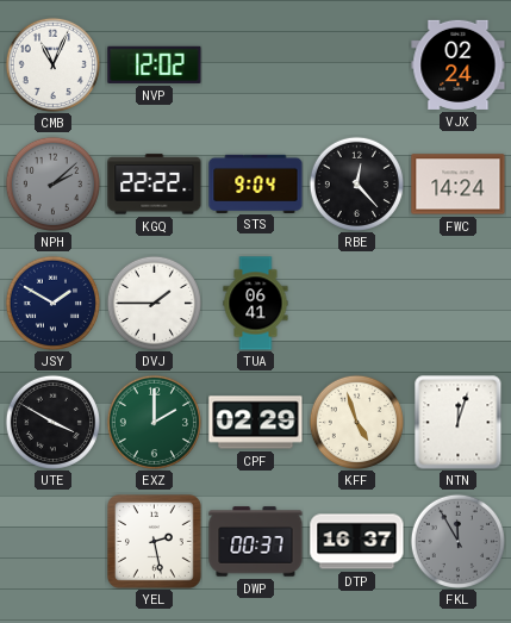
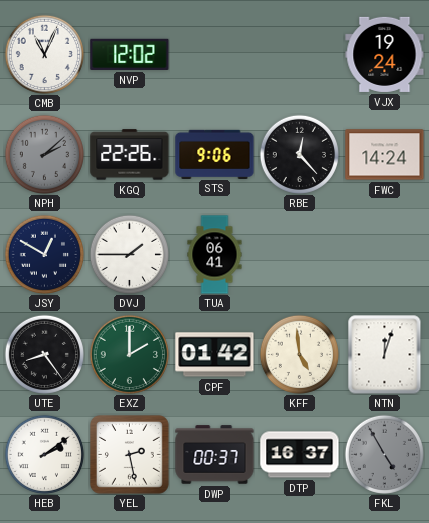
VJX: 02:24 -> 19:24
KGQ: 22:22 -> 22:26
STS: 9:04 -> 9:06
JSY: 1:50 -> 12:50
UTE: 3:50 -> 8:24
CPF: 02:29 -> 01:42
KFF: 4:57 -> 4:59
HEB: none -> 2:09
FKL: 11:55 -> 4:55
